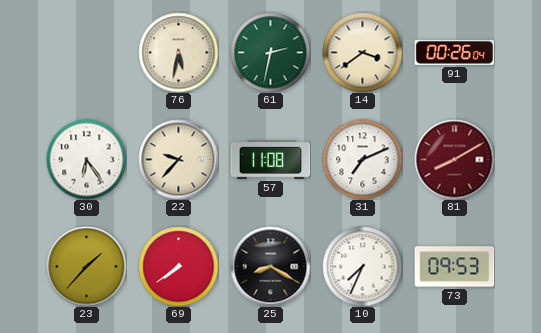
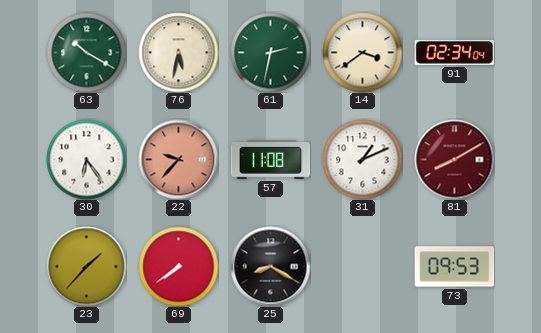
63: none -> 10:20
91: 00:26 -> 02:34
22 dial: cream -> salmon
31: 7:11 -> 1:11
10: 7:34 -> none
